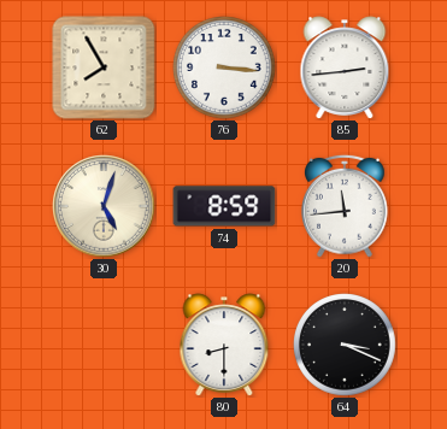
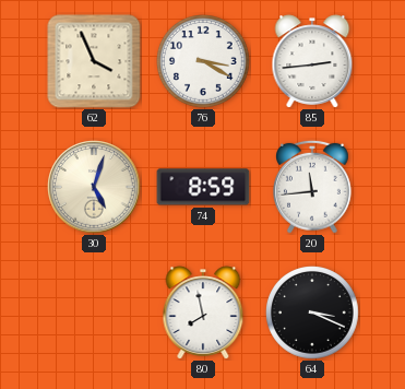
62: 7:55 -> 3:56
76: 3:16 -> 3:20
80: 8:30 -> 7:58
